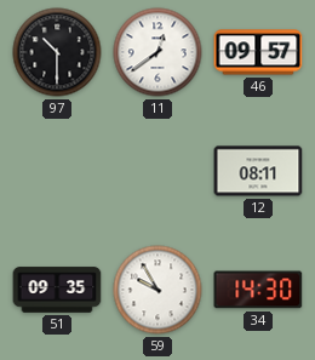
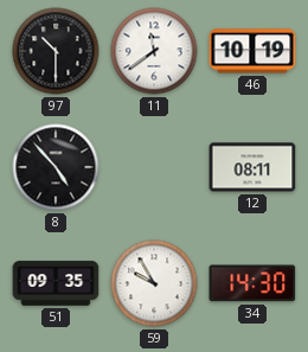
11: 12:39 -> 11:39
46: 09:57 -> 10:19
8: none -> 4:53
